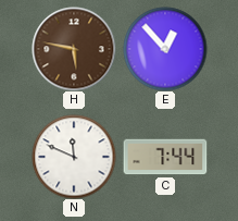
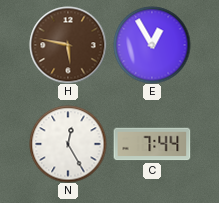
E: 12:53 -> 12:55
N: 11:49 -> 12:25
